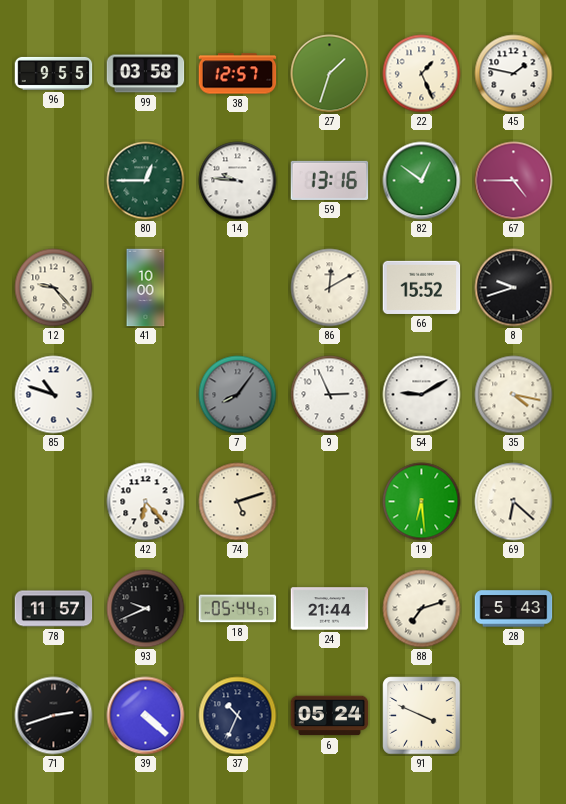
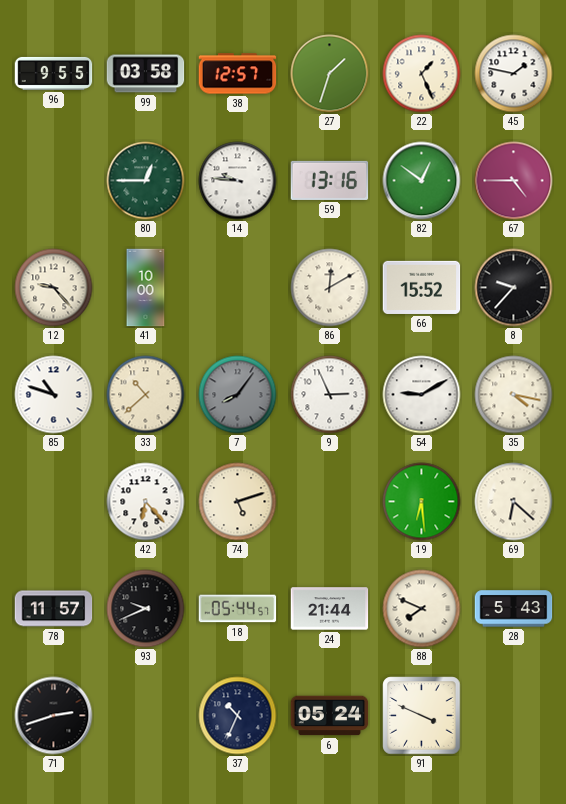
8: 9:42 -> 9:37
33: none -> 10:38
88: 7:12 -> 7:49
39: 4:22 -> none
